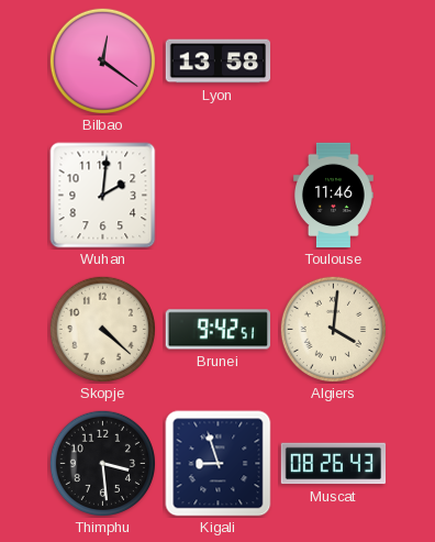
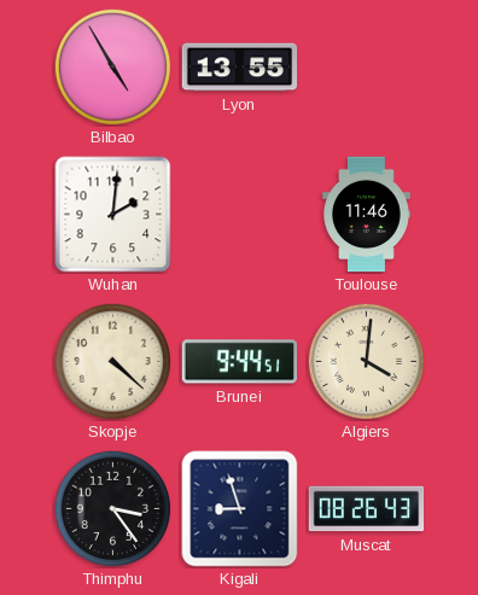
Bilbao: 12:21 -> 4:55
Lyon: 13:58 -> 13:55
Brunei: 9:42 -> 9:44
Thimphu: 3:29 -> 3:24
